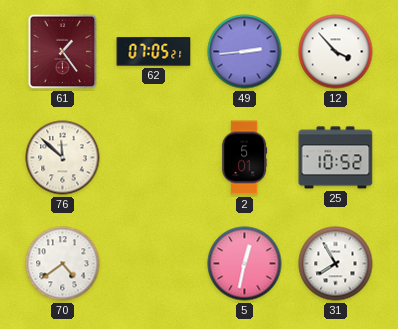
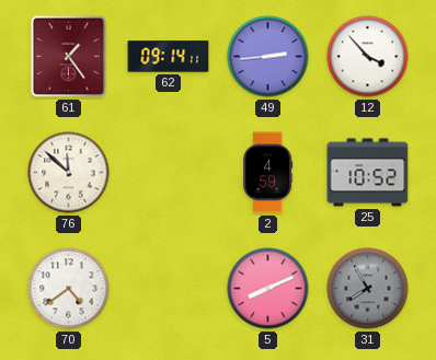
62: 07:05 -> 09:14
2: 5:01 -> 4:59
5: 12:32 -> 8:11
31 dial: white -> grey
